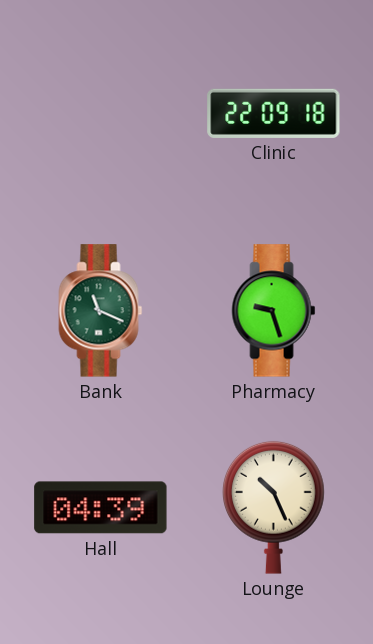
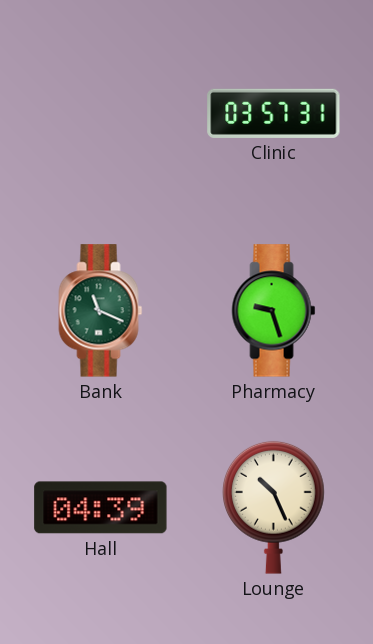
Clinic: 22:09 -> 03:57
